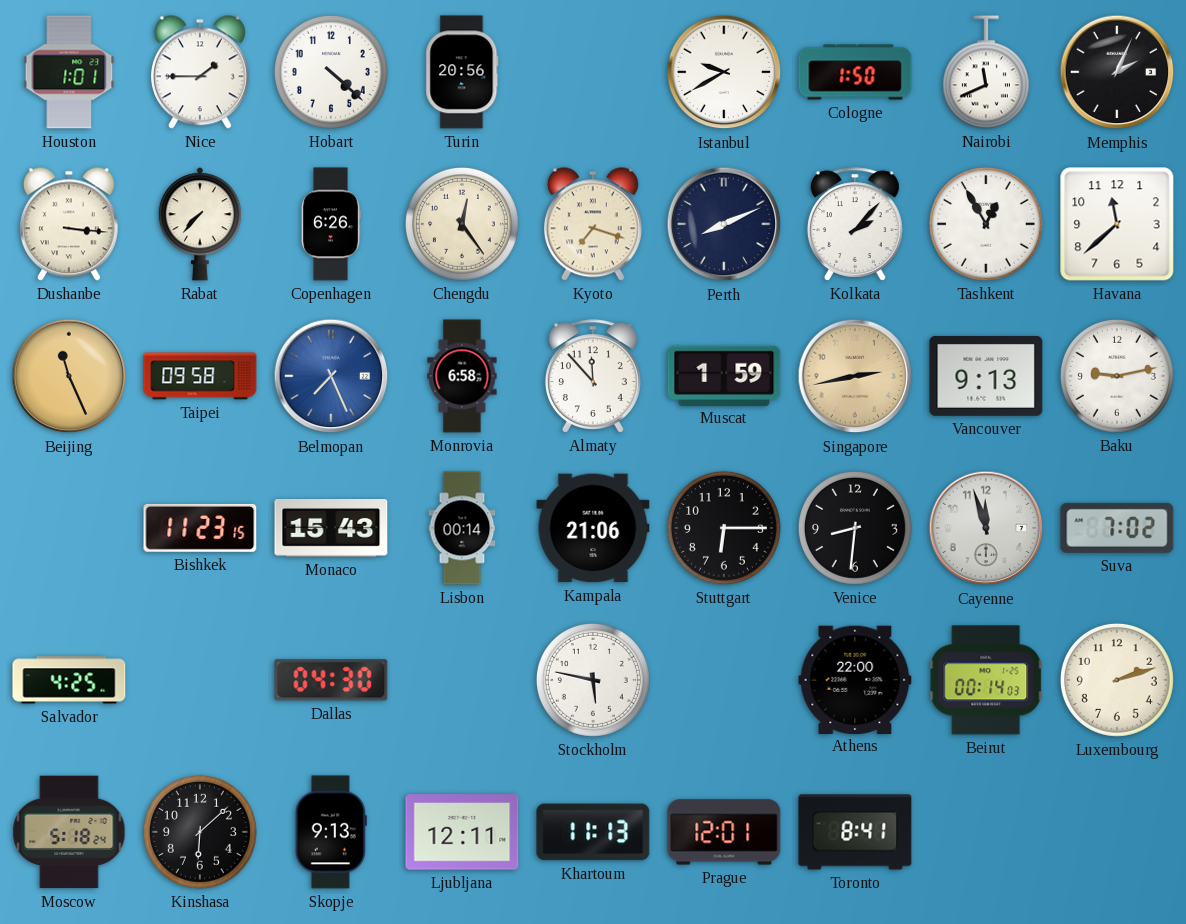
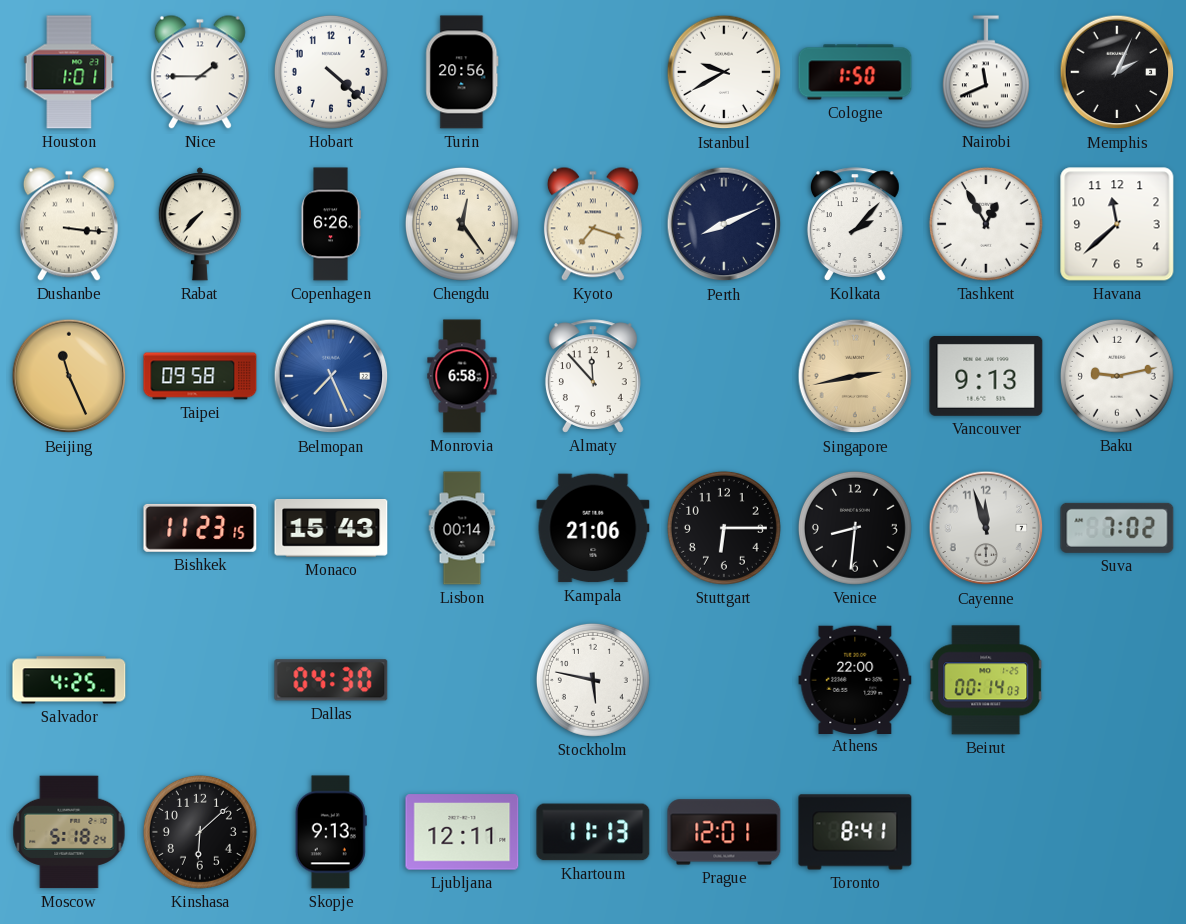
Muscat: 1:59 -> none
Luxembourg: 2:12 -> none
